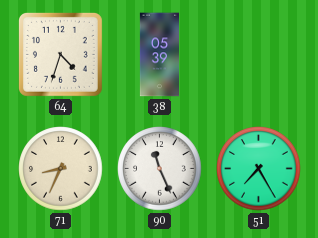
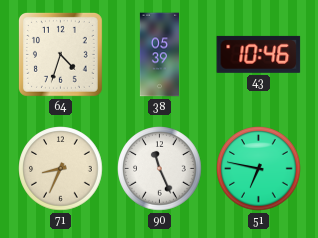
43: none -> 10:46
51: 7:25 -> 6:47
